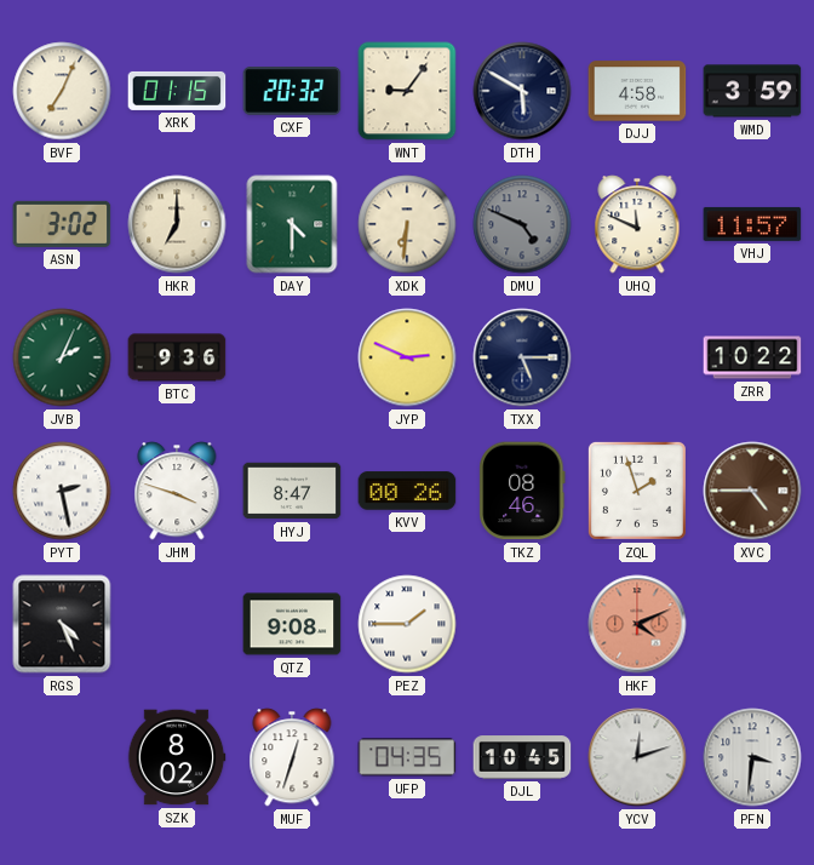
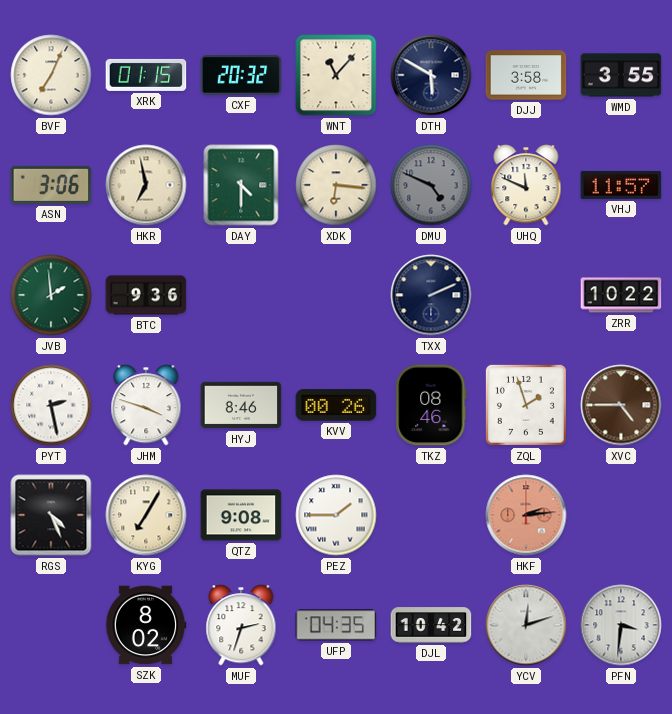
WNT: 9:06 -> 11:07
DJJ: 4:58 -> 3:58
WMD: 3:59 -> 3:55
ASN: 3:02 -> 3:06
HKR: 7:00 -> 6:58
XDK: 6:31 -> 6:16
JVB: 2:04 -> 1:59
JYP: 2:49 -> none
TXX: 5:15 -> 2:11
HYJ: 8:47 -> 8:46
KYG: none -> 7:05
HKF: 4:11 -> 2:14
MUF: 12:33 -> 2:33
DJL: 10:45 -> 10:42
